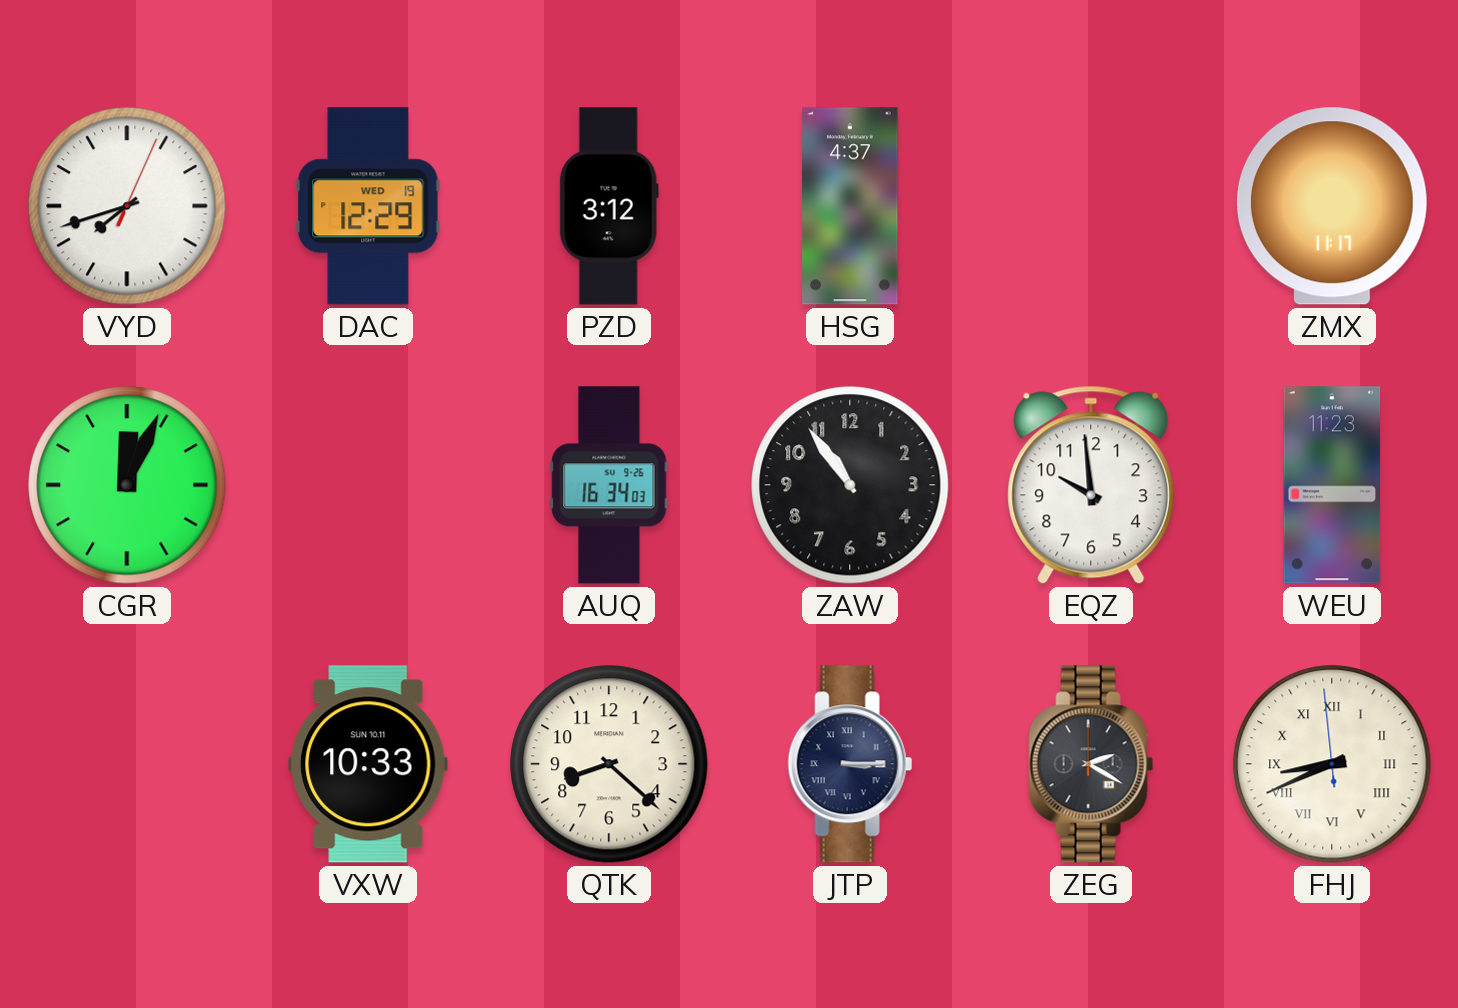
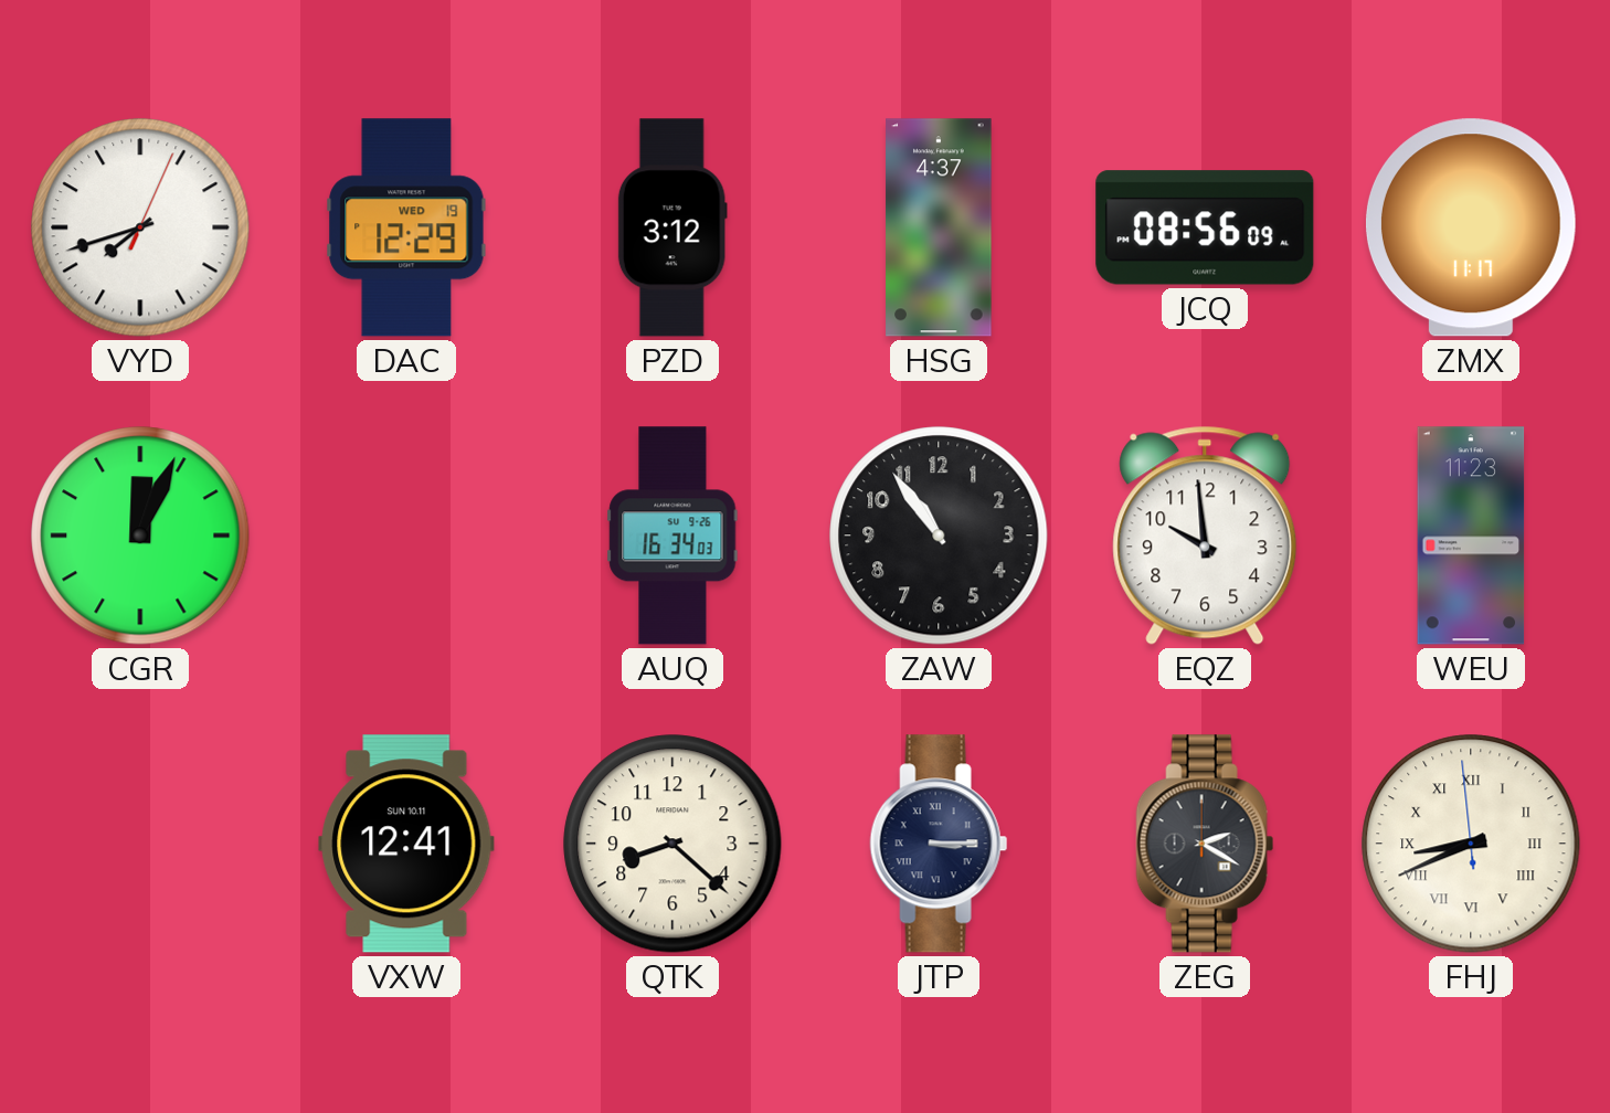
JCQ: none -> 08:56
VXW: 10:33 -> 12:41
